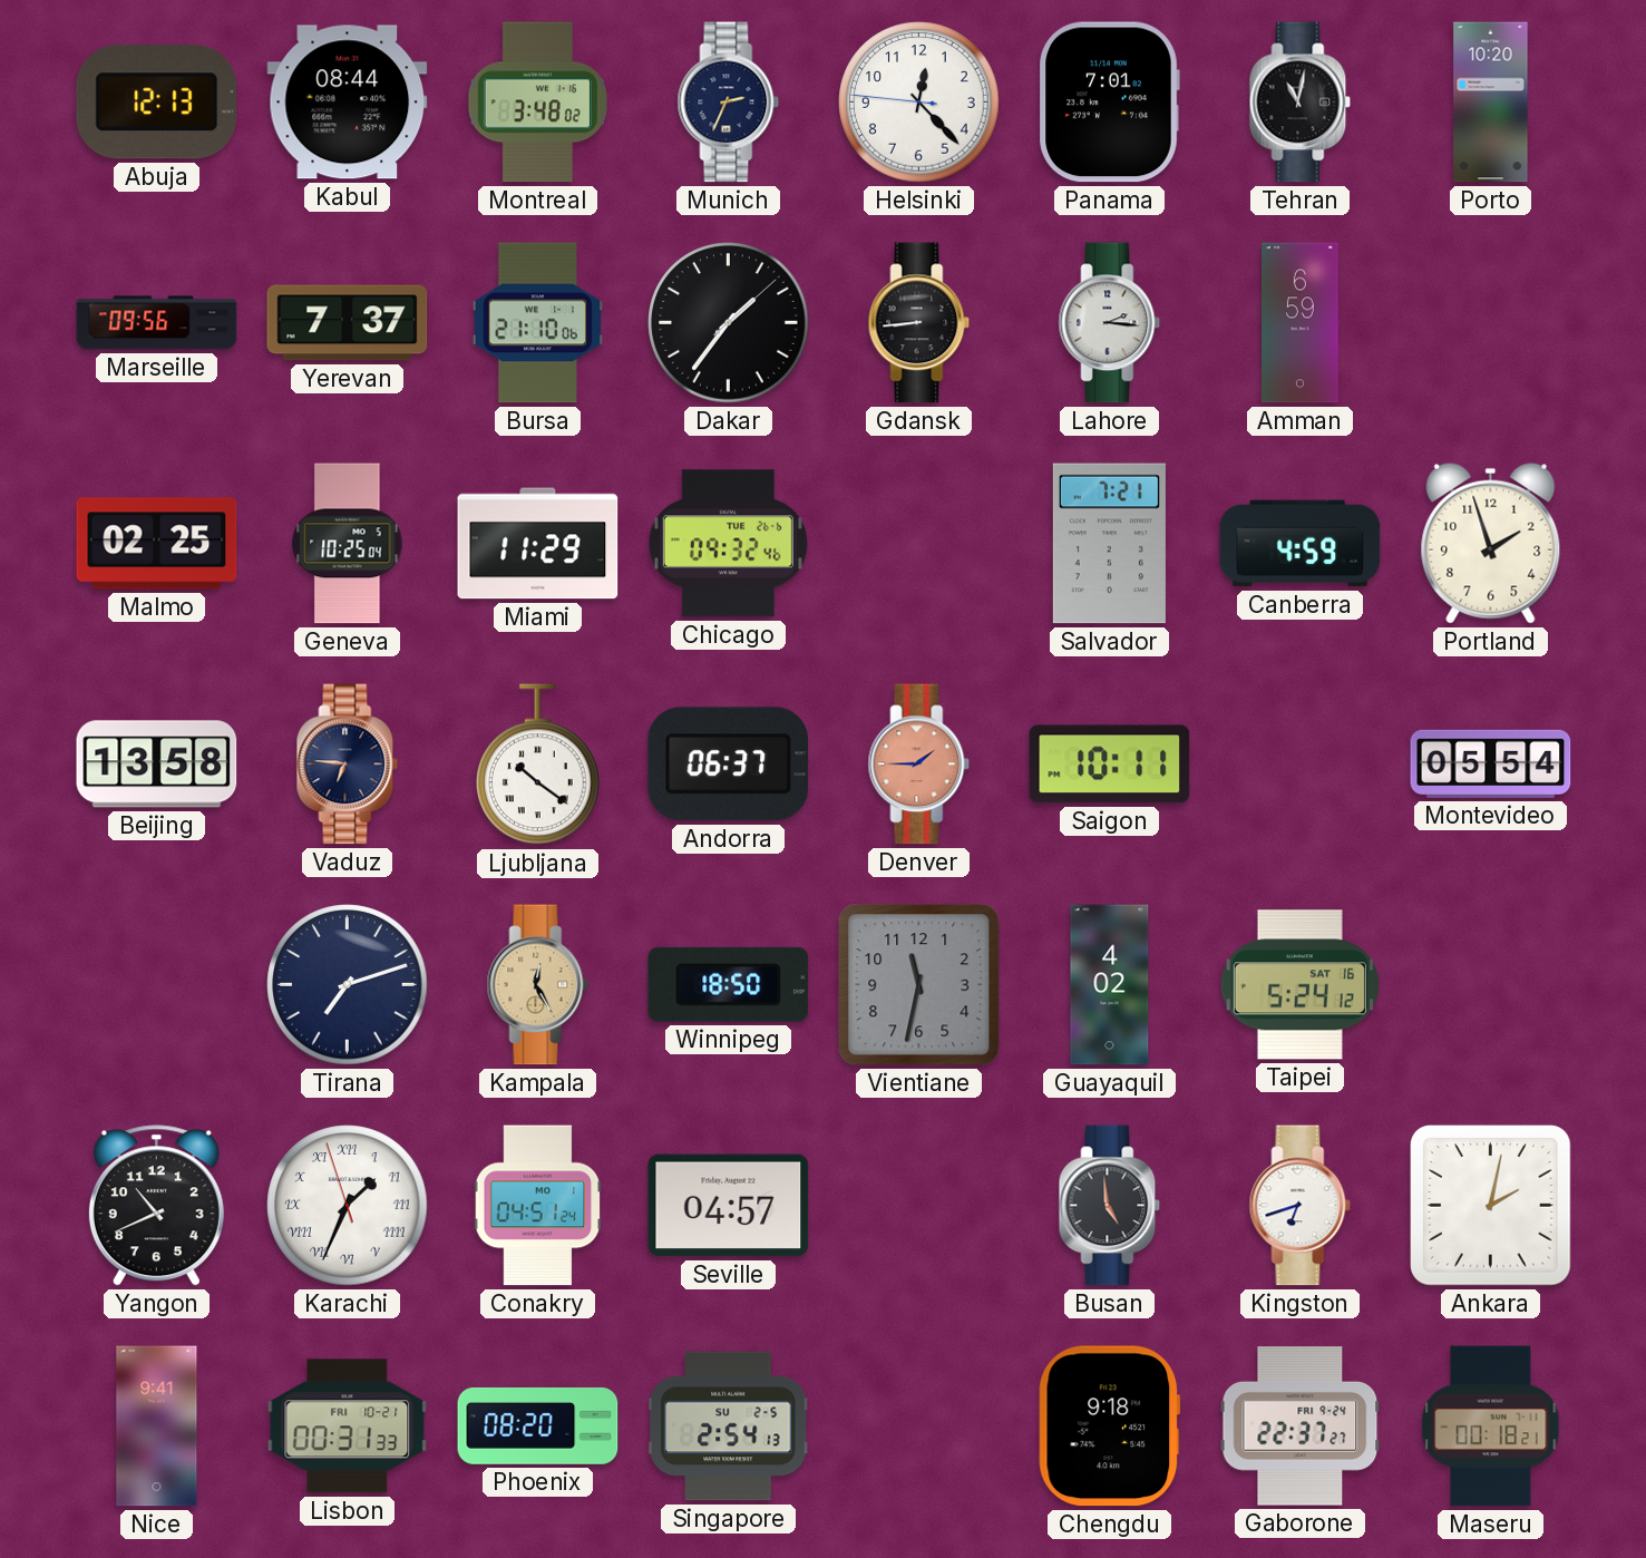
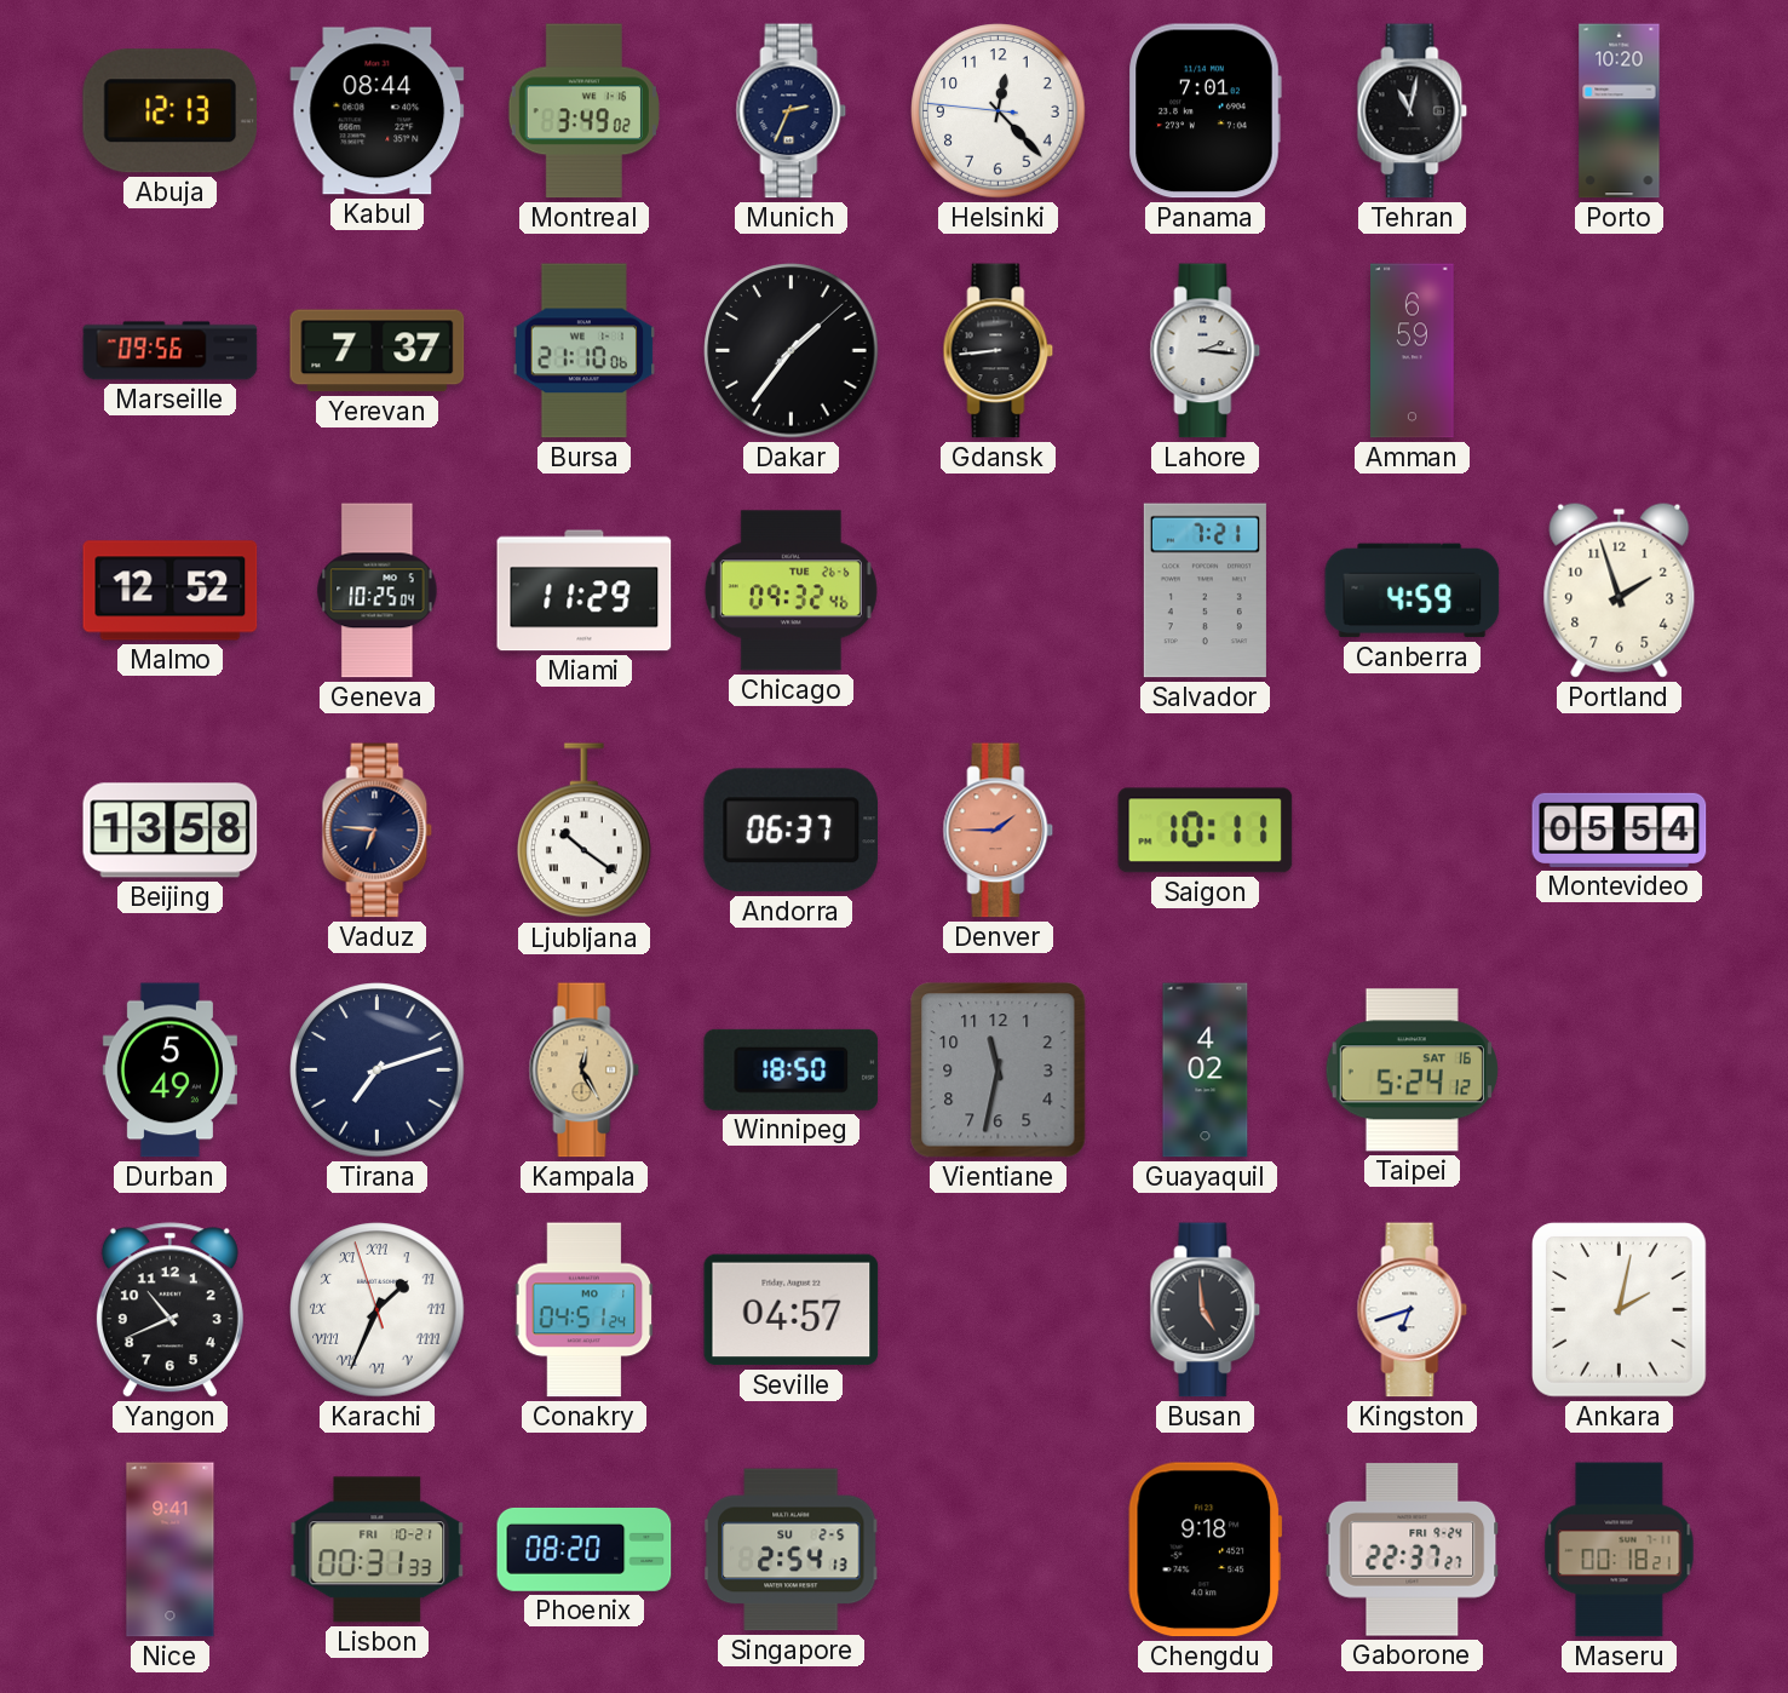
Montreal: 3:48 -> 3:49
Malmo: 02:25 -> 12:52
Durban: none -> 5:49
